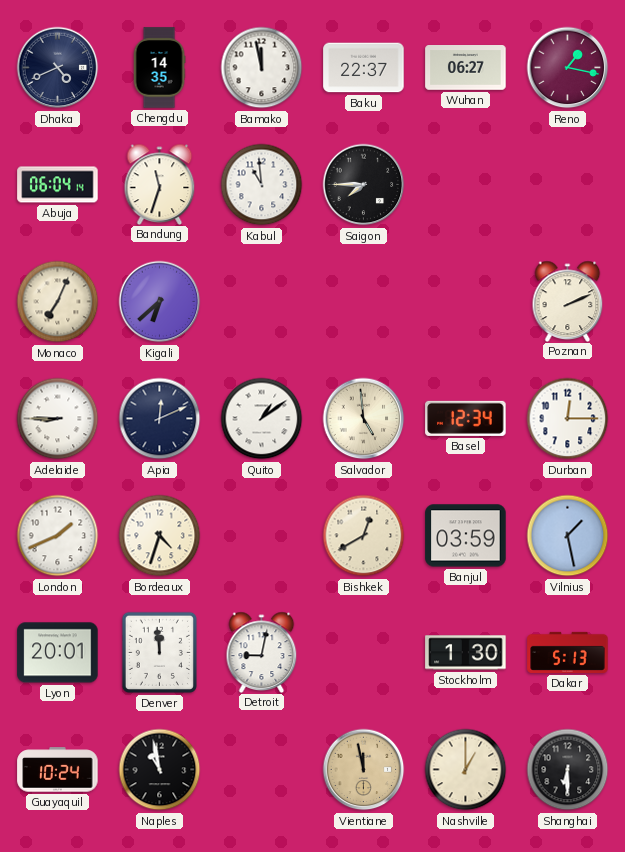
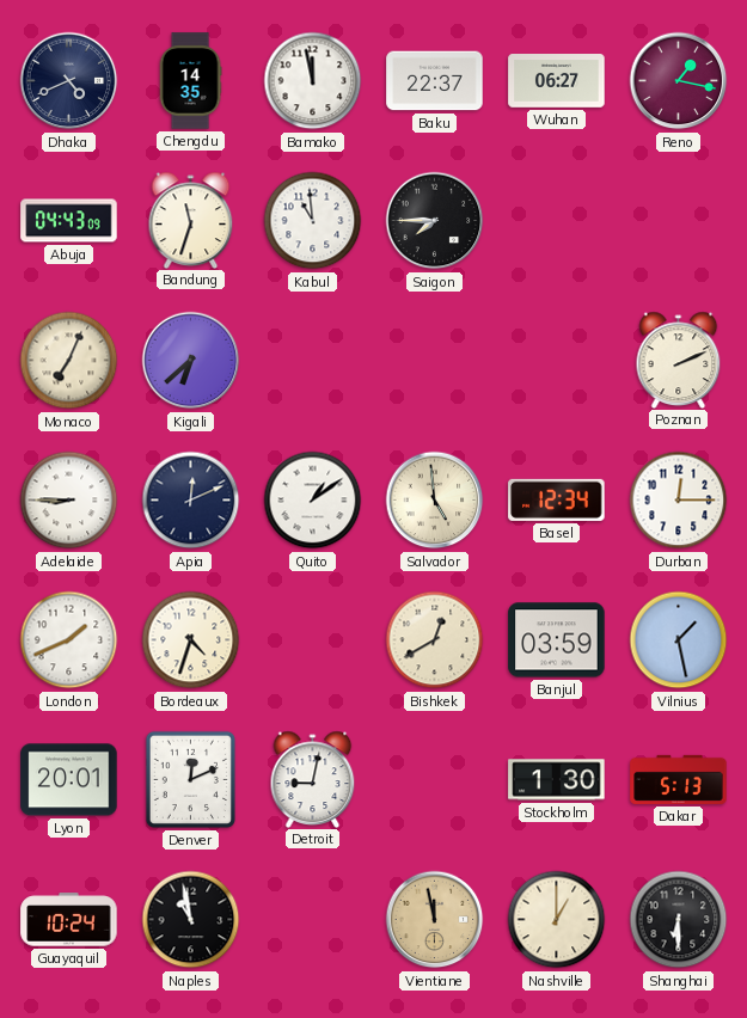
Abuja: 06:04 -> 04:43
Denver: 11:59 -> 12:11
